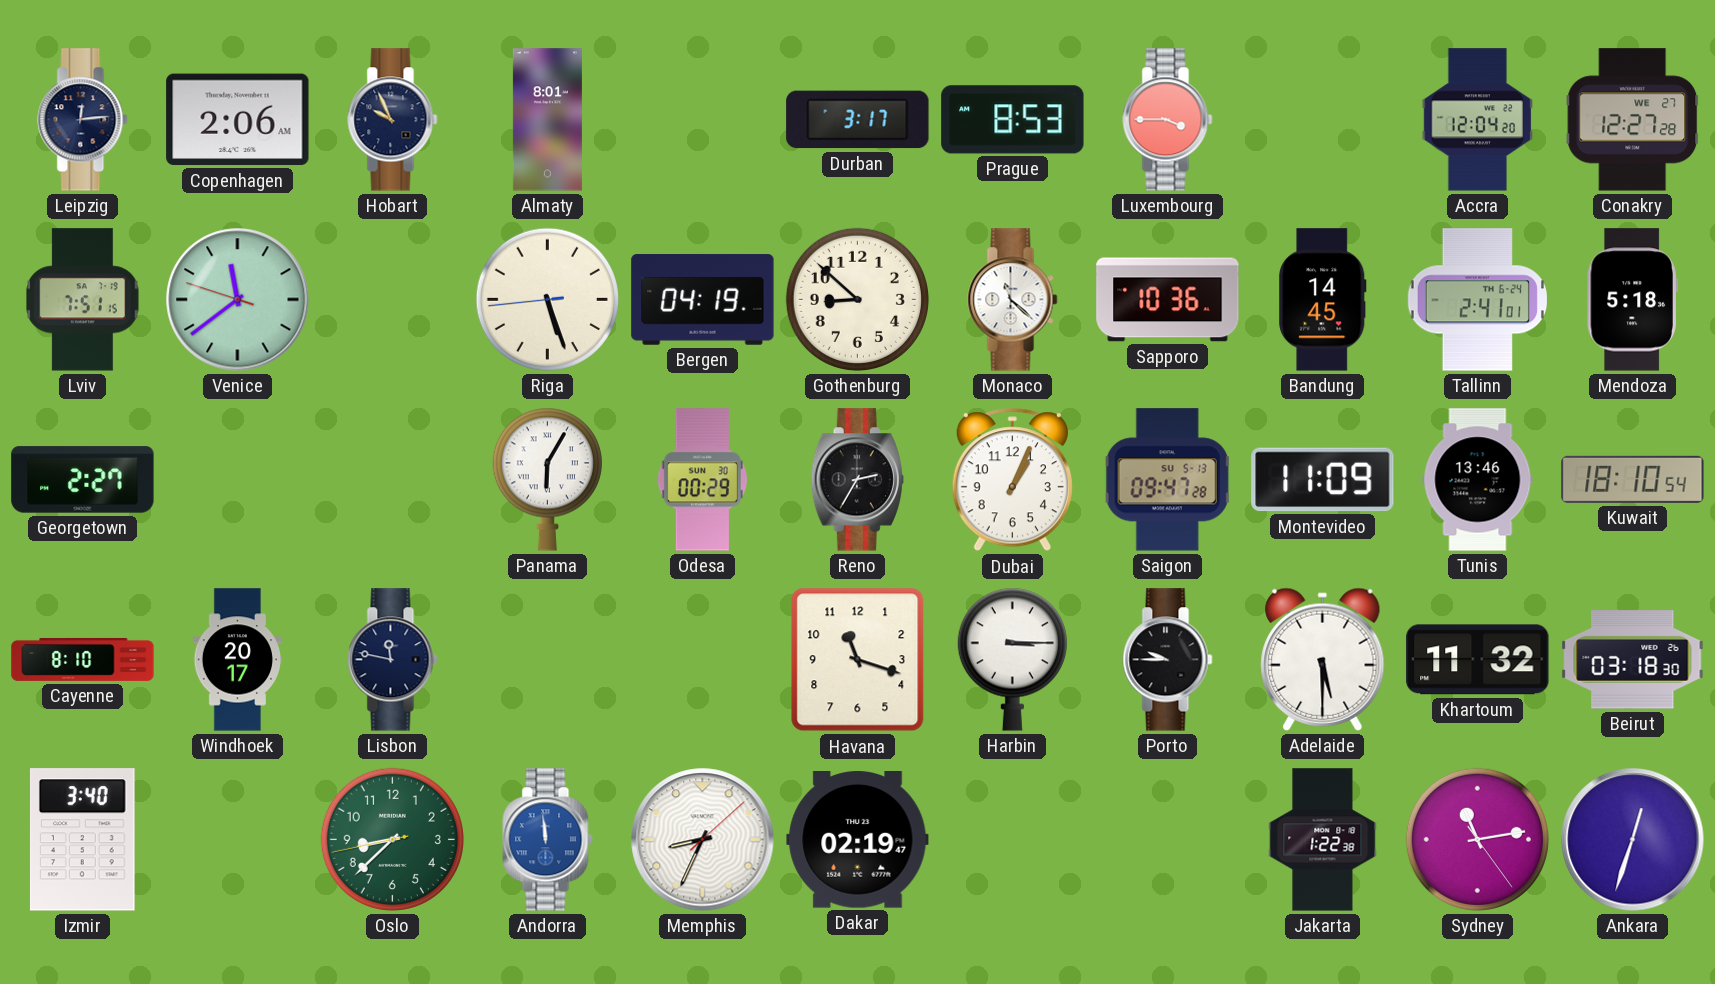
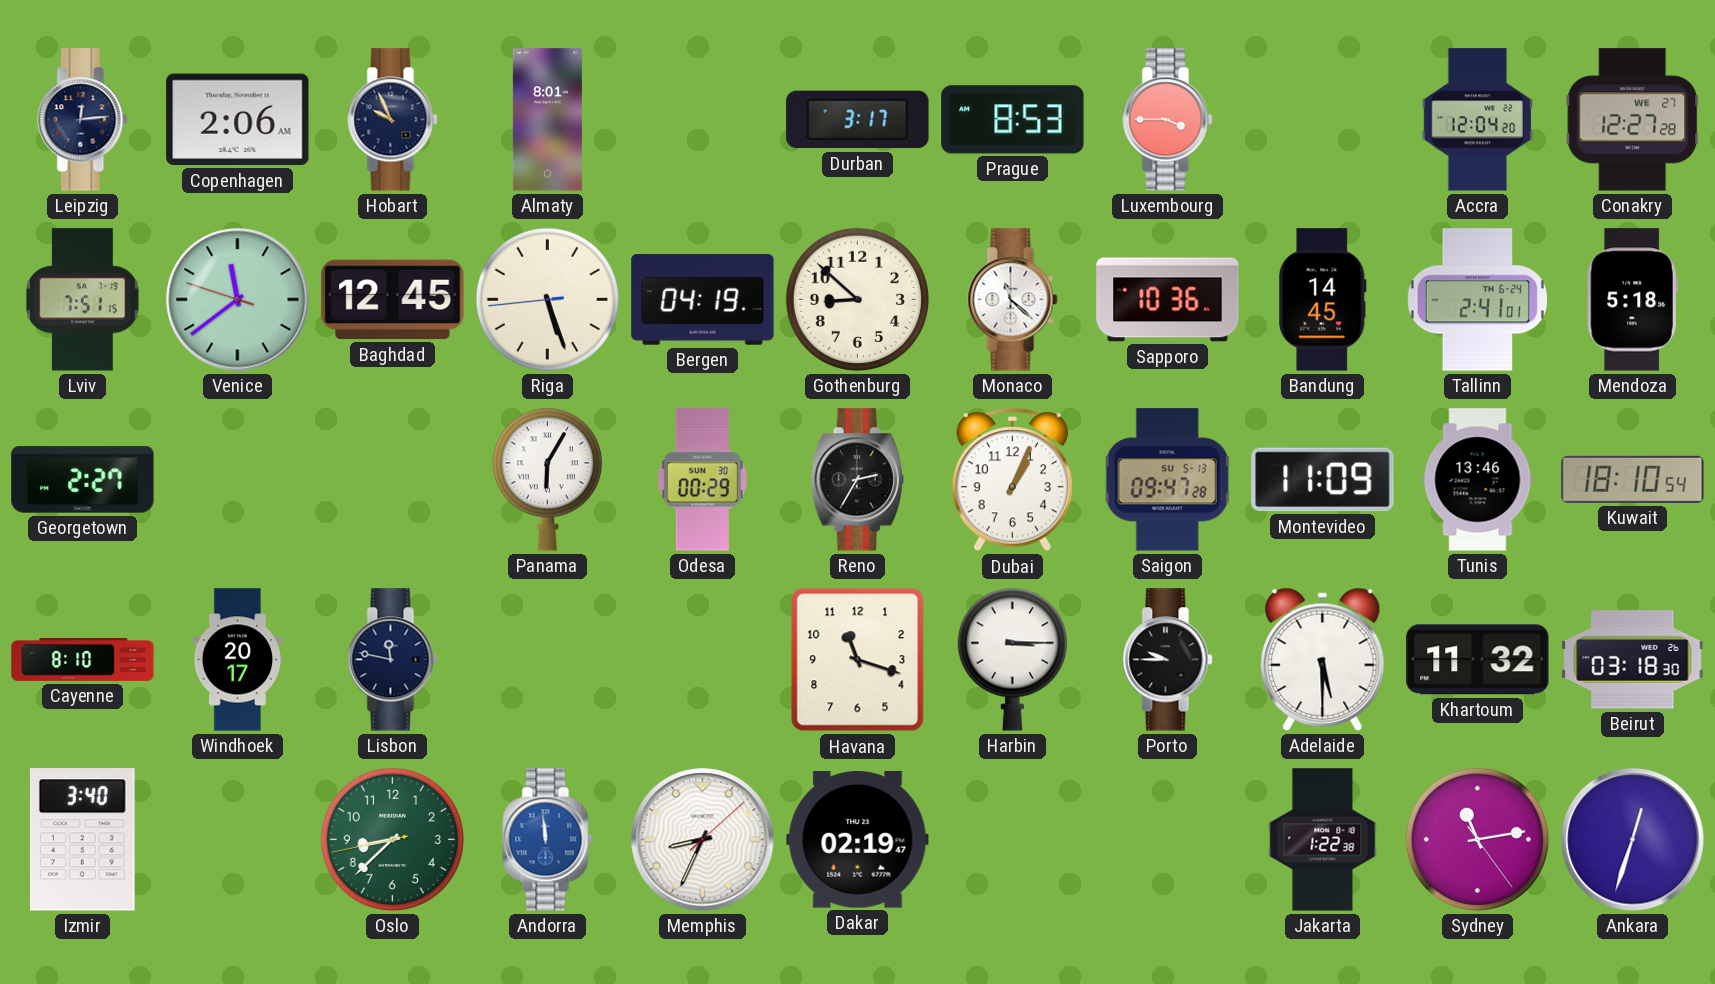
Baghdad: none -> 12:45
